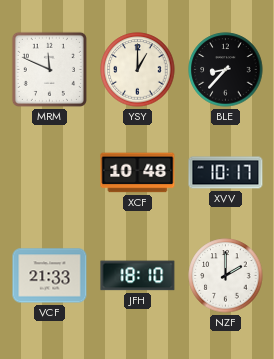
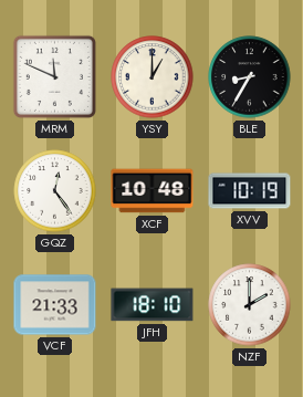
BLE: 8:37 -> 8:35
GQZ: none -> 12:24
XVV: 10:17 -> 10:19
